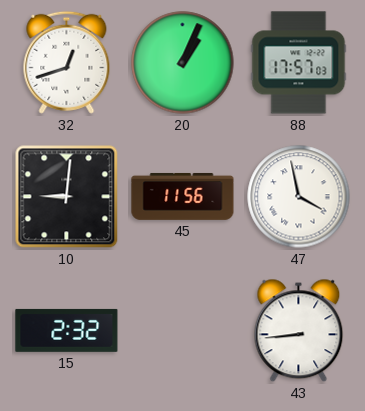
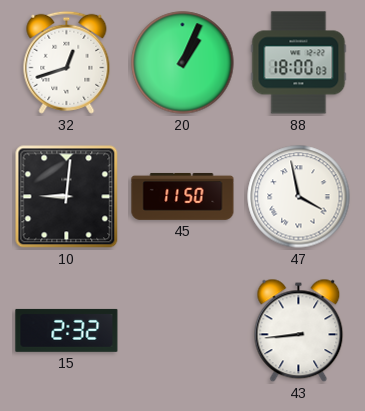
88: 17:57 -> 18:00
45: 11:56 -> 11:50
